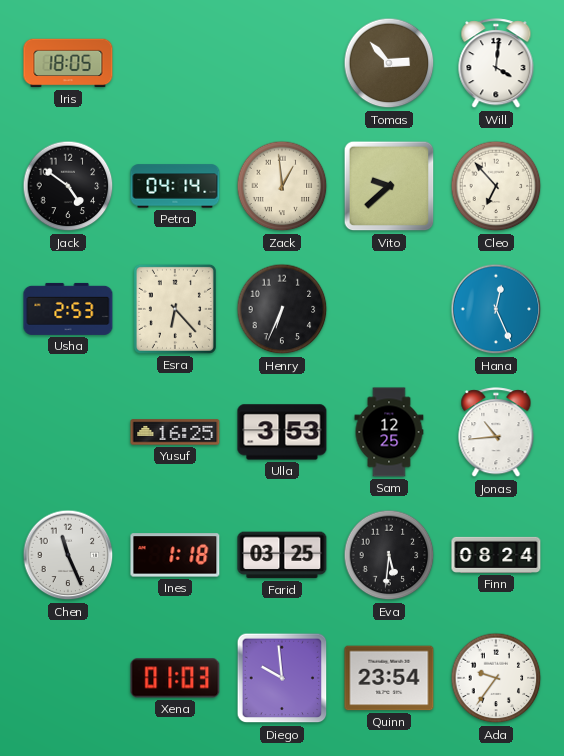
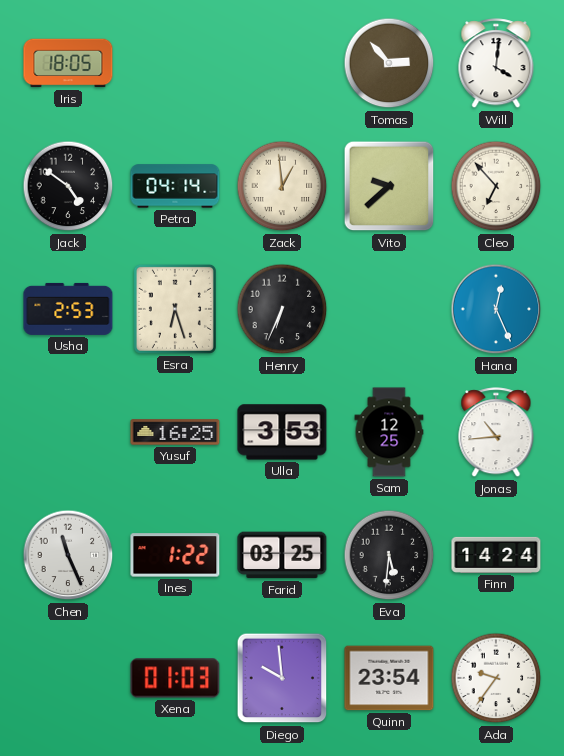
Esra: 6:23 -> 6:27
Ines: 1:18 -> 1:22
Finn: 08:24 -> 14:24
